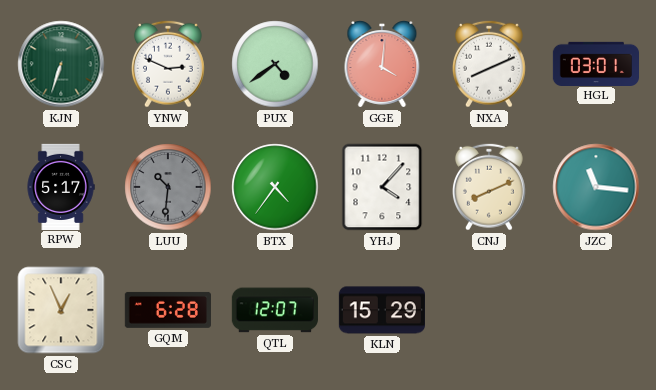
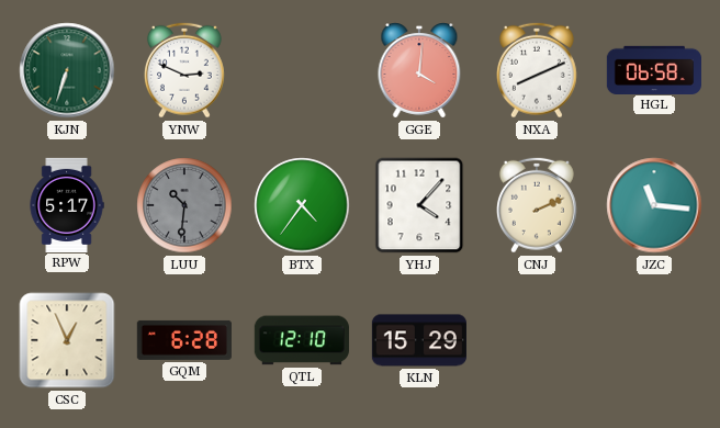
PUX: 4:39 -> none
HGL: 03:01 -> 06:58
CNJ: 8:11 -> 2:11
QTL: 12:07 -> 12:10
